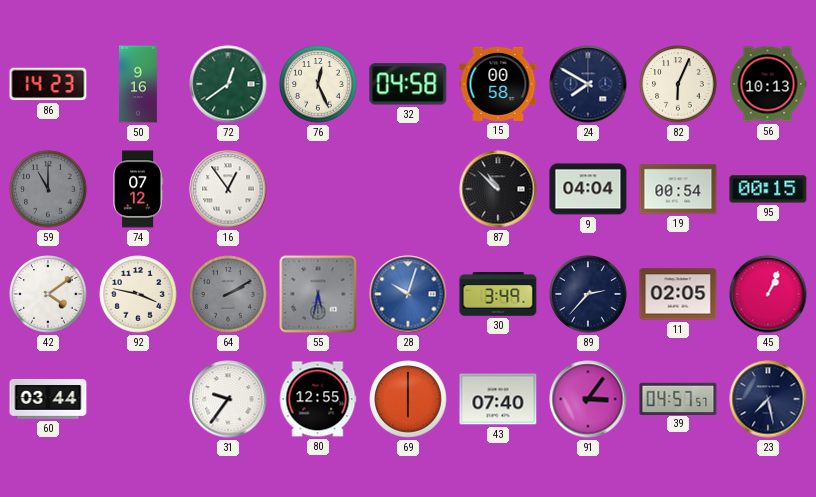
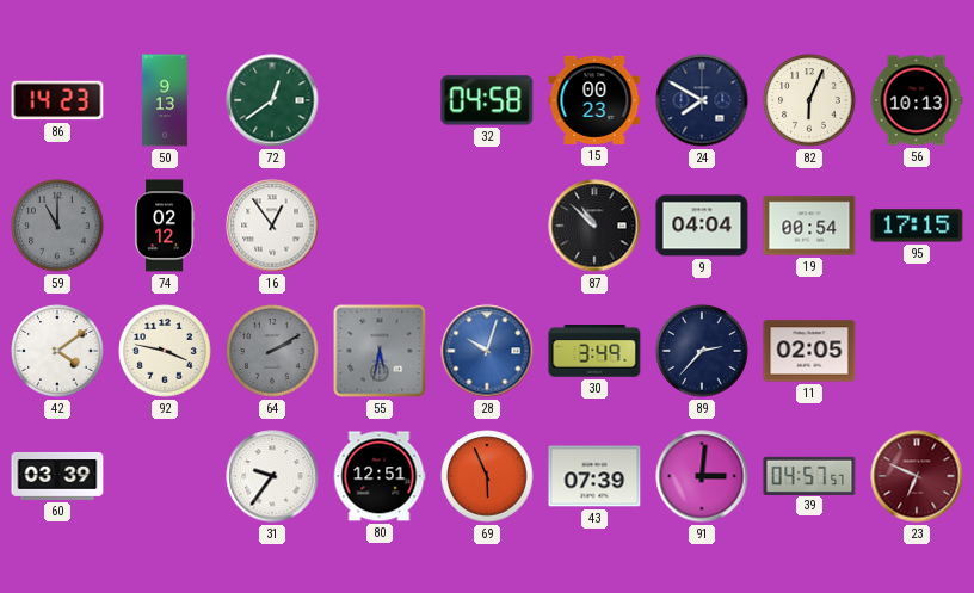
50: 9:16 -> 9:13
76: 12:26 -> none
15: 00:58 -> 00:23
74: 07:12 -> 02:12
95: 00:15 -> 17:15
45: 1:04 -> none
60: 03:44 -> 03:39
80: 12:55 -> 12:51
69: 6:00 -> 5:56
43: 07:40 -> 07:39
91: 3:06 -> 3:01
23: 7:28 -> 6:49
23 dial: navy -> burgundy
